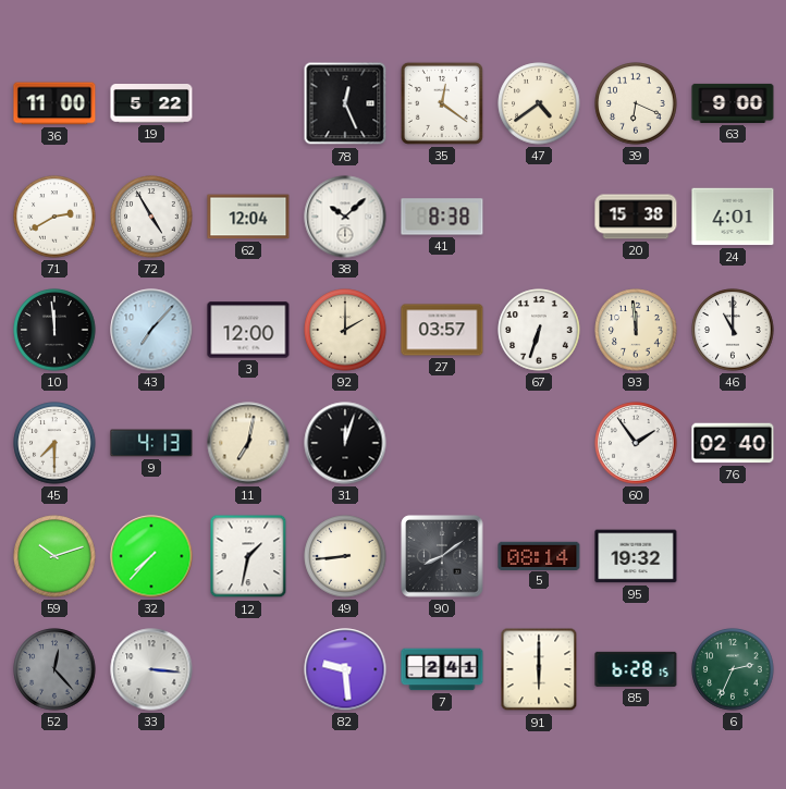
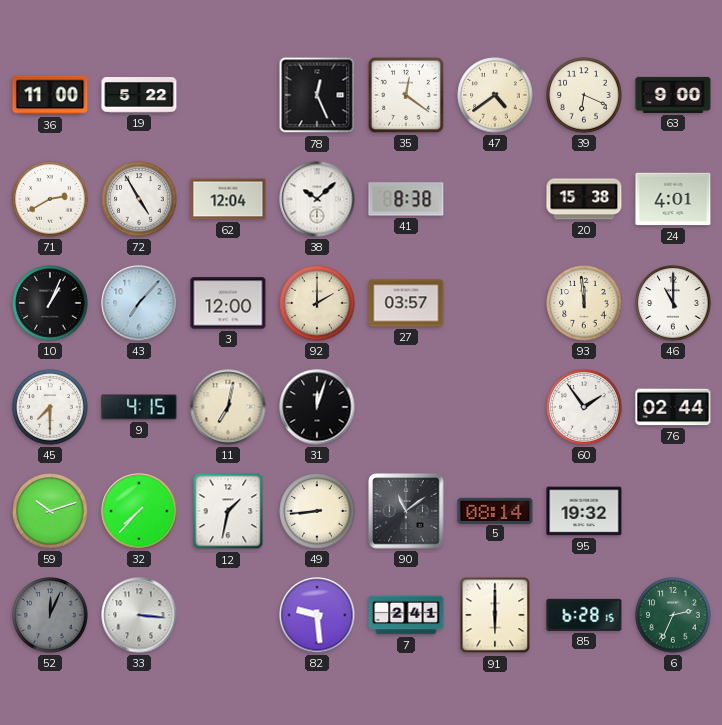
10: 11:59 -> 1:04
67: 6:33 -> none
9: 4:13 -> 4:15
76: 02:40 -> 02:44
90: 8:09 -> 11:09
52: 12:23 -> 12:04
